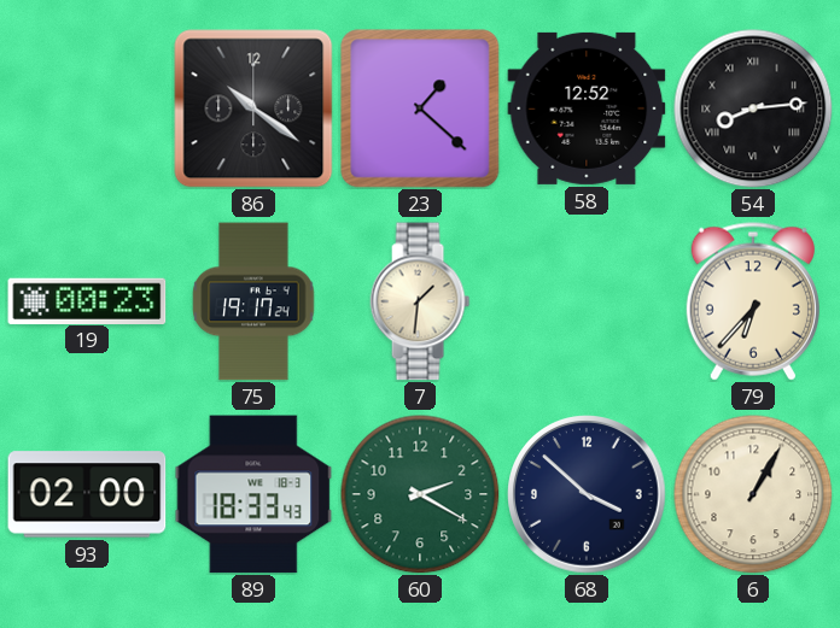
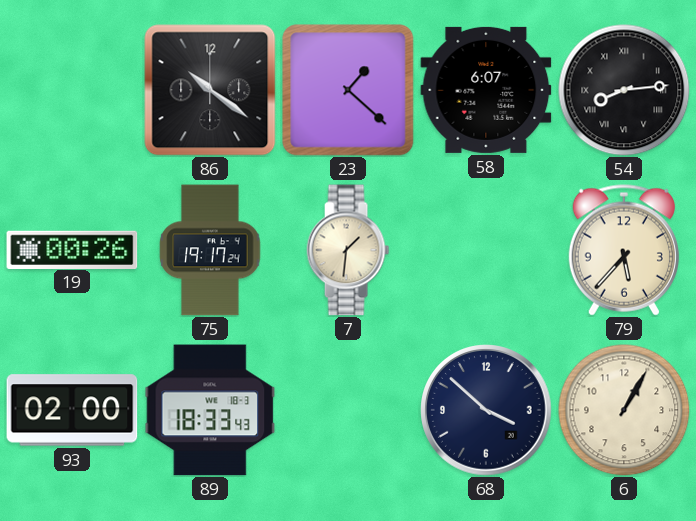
58: 12:52 -> 6:07
19: 00:23 -> 00:26
79: 6:37 -> 5:37
60: 2:20 -> none
